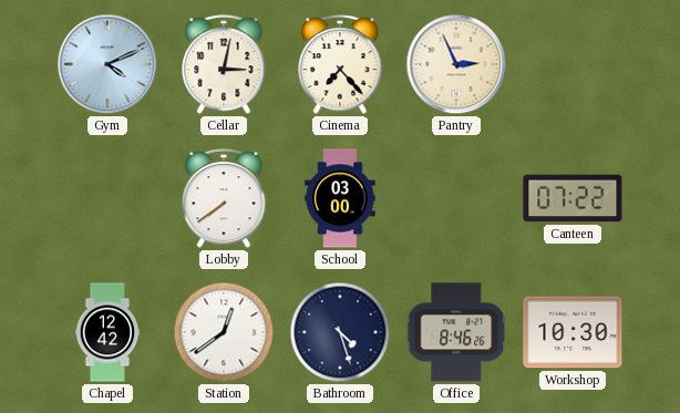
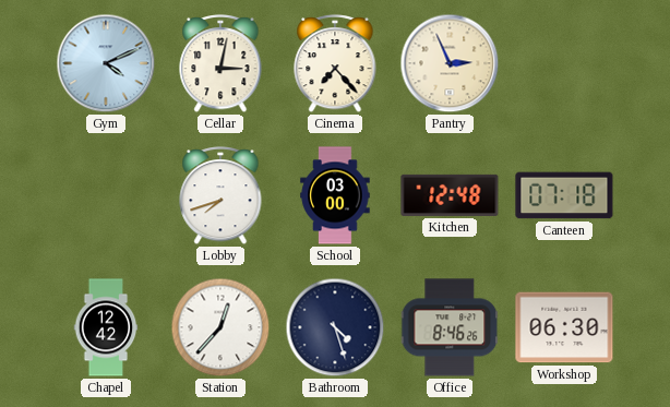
Lobby: 7:39 -> 7:42
Kitchen: none -> 12:48
Canteen: 07:22 -> 07:18
Station: 12:39 -> 12:37
Workshop: 10:30 -> 06:30
